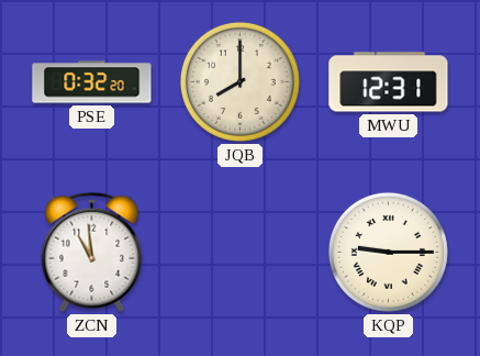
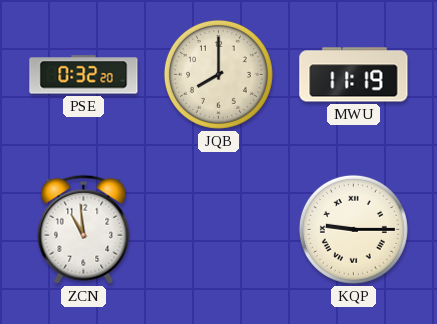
MWU: 12:31 -> 11:19
